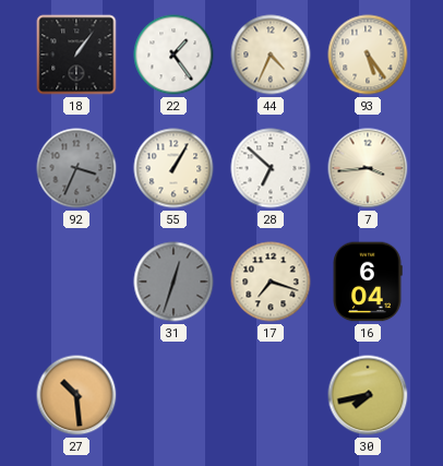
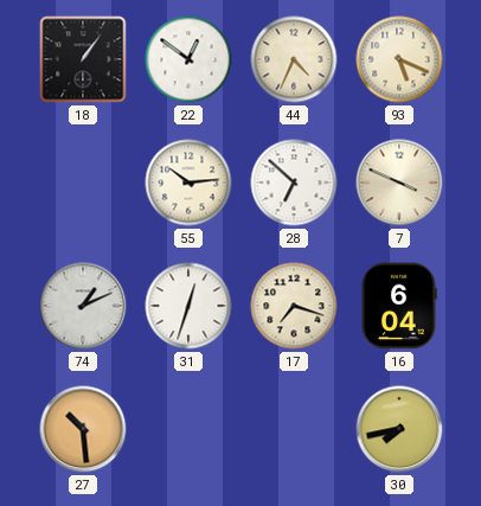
22: 1:24 -> 12:51
93: 5:24 -> 5:19
92: 3:34 -> none
55: 1:05 -> 10:14
7: 3:44 -> 3:49
74: none -> 1:11
31 dial: grey -> white
